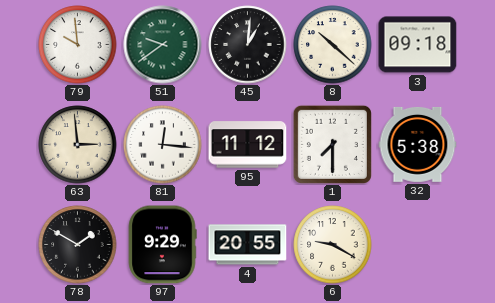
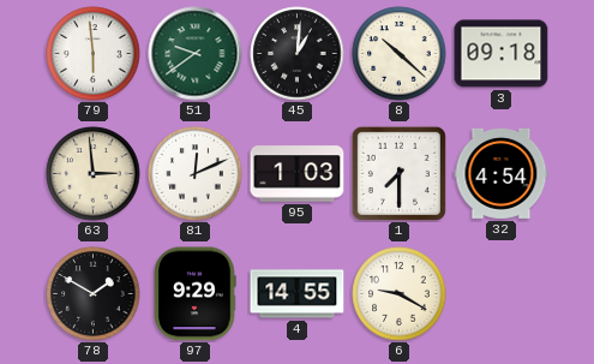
79: 9:59 -> 5:59
81: 12:16 -> 12:11
95: 11:12 -> 1:03
32: 5:38 -> 4:54
4: 20:55 -> 14:55
